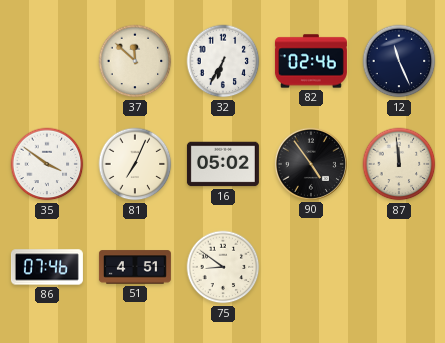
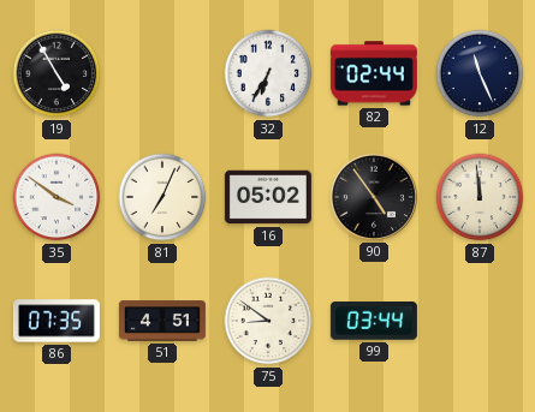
19: none -> 4:55
37: 11:52 -> none
82: 02:46 -> 02:44
86: 07:46 -> 07:35
99: none -> 03:44
